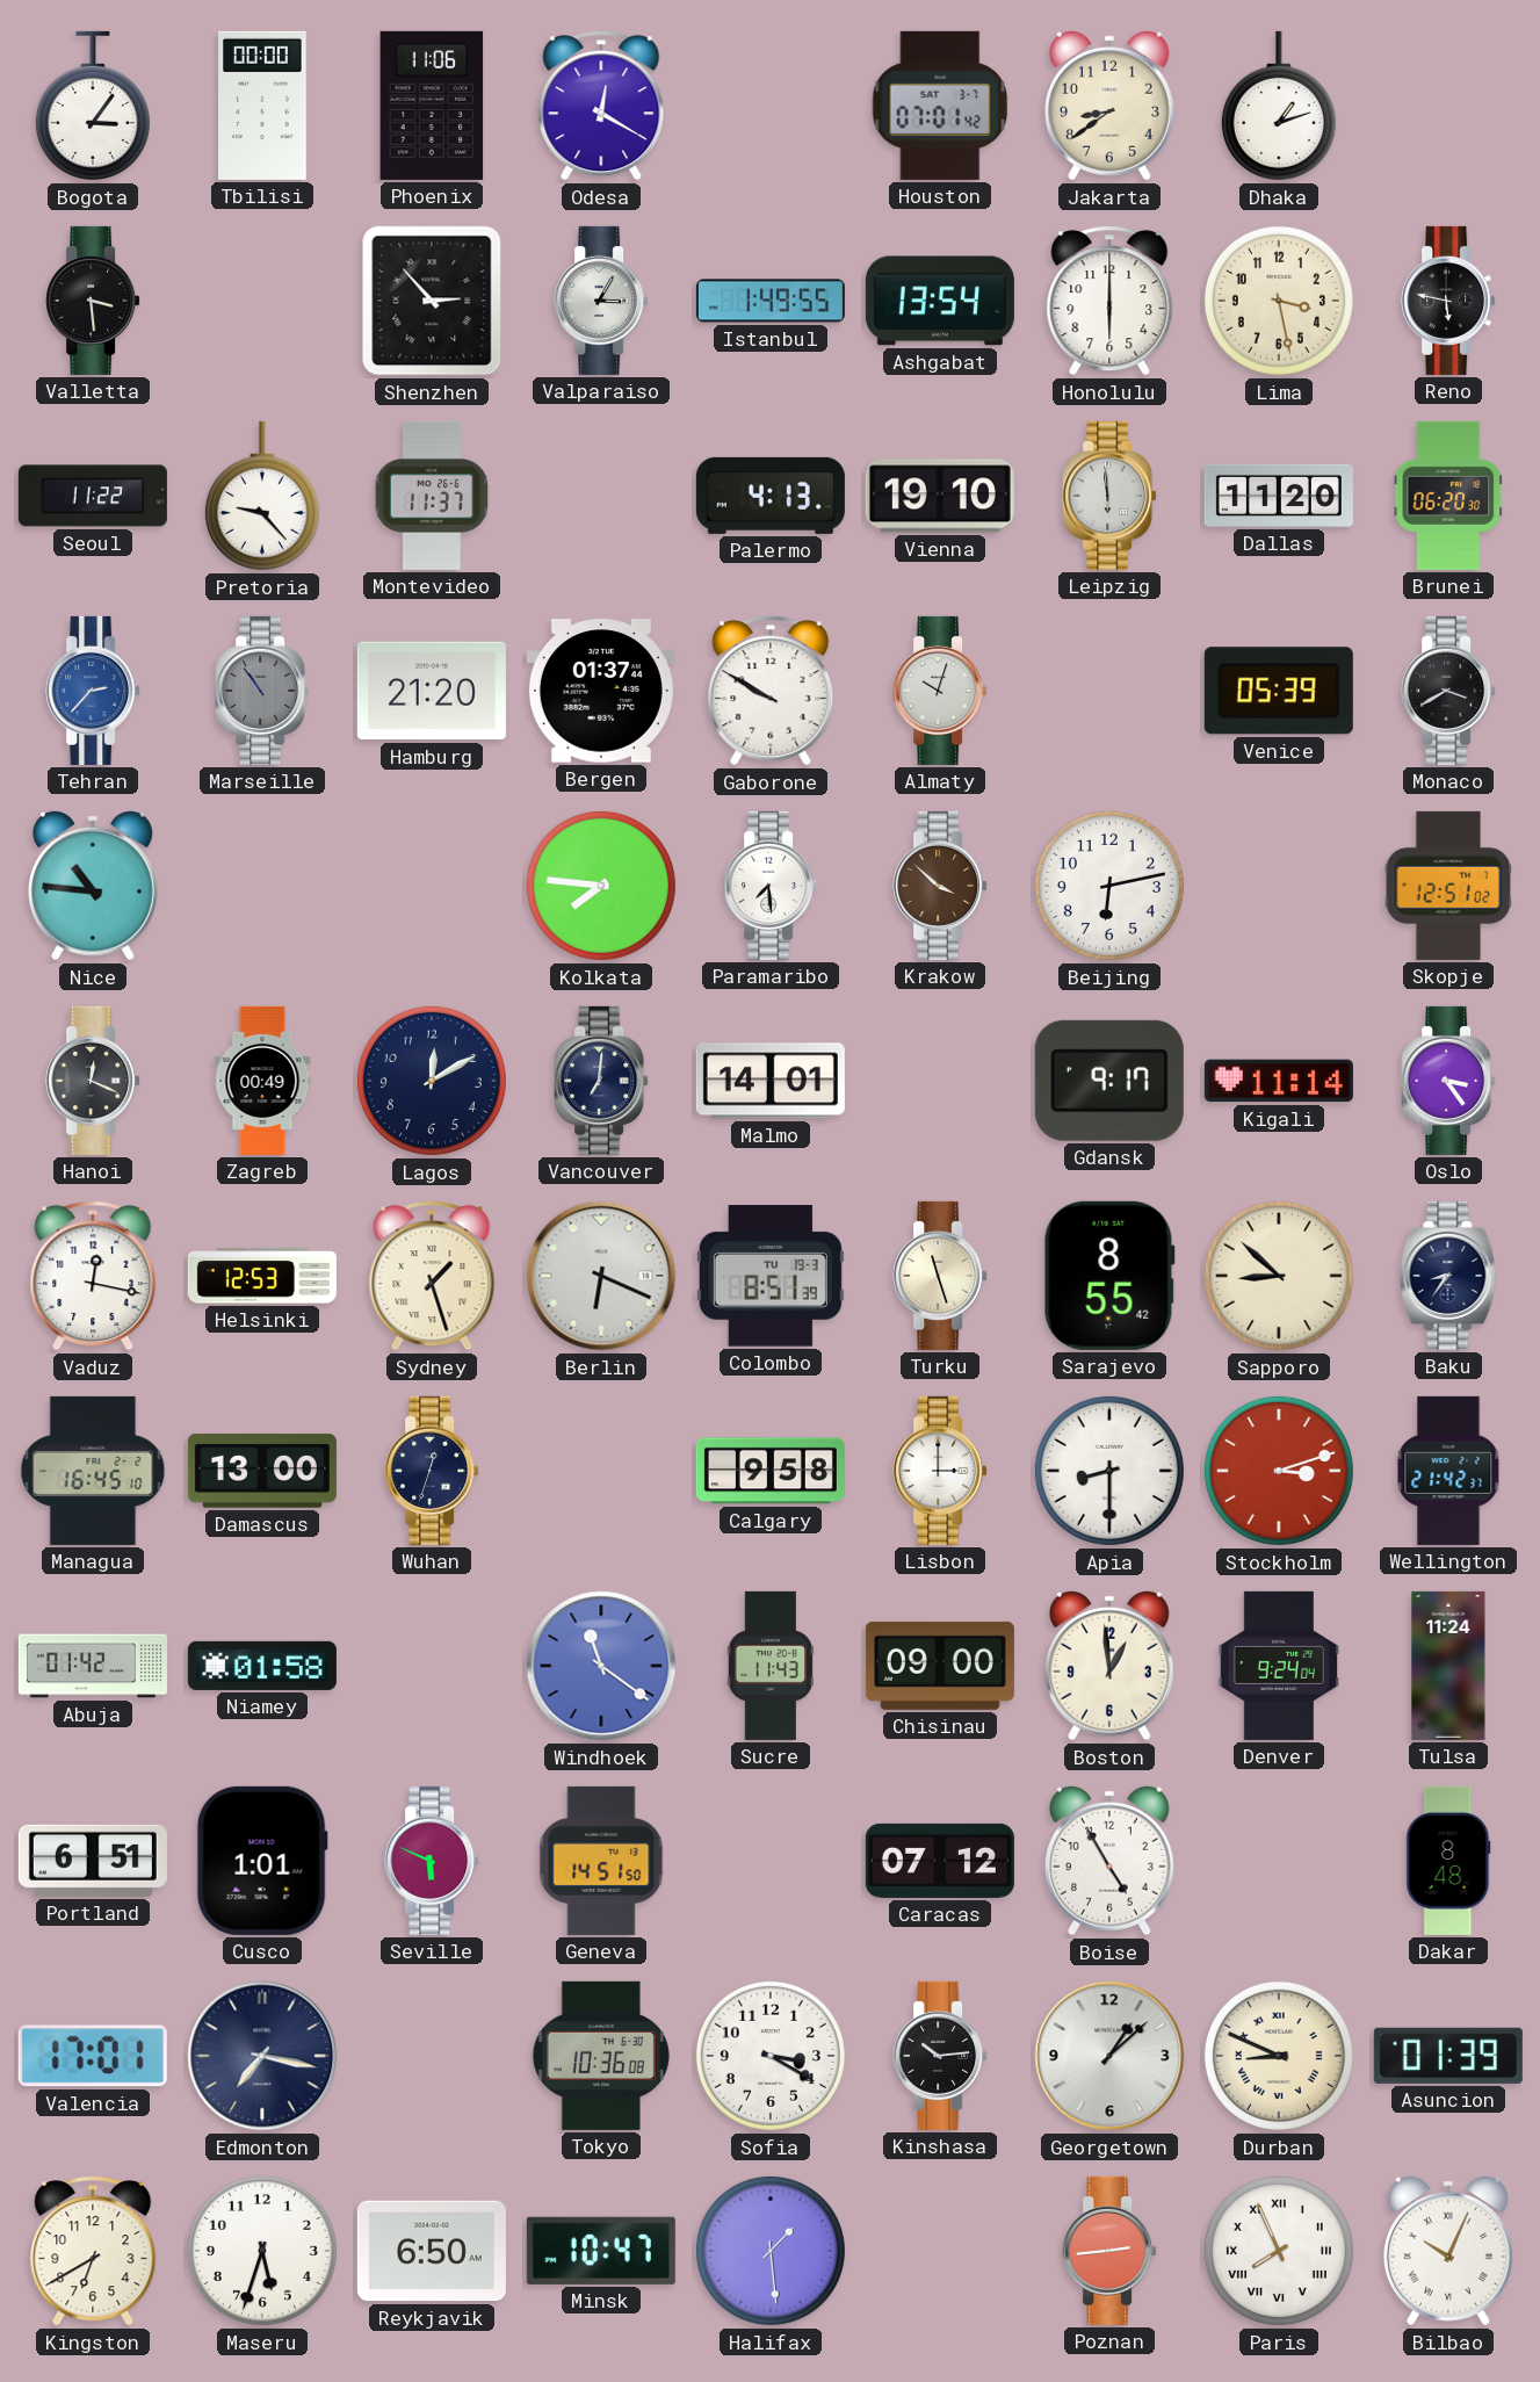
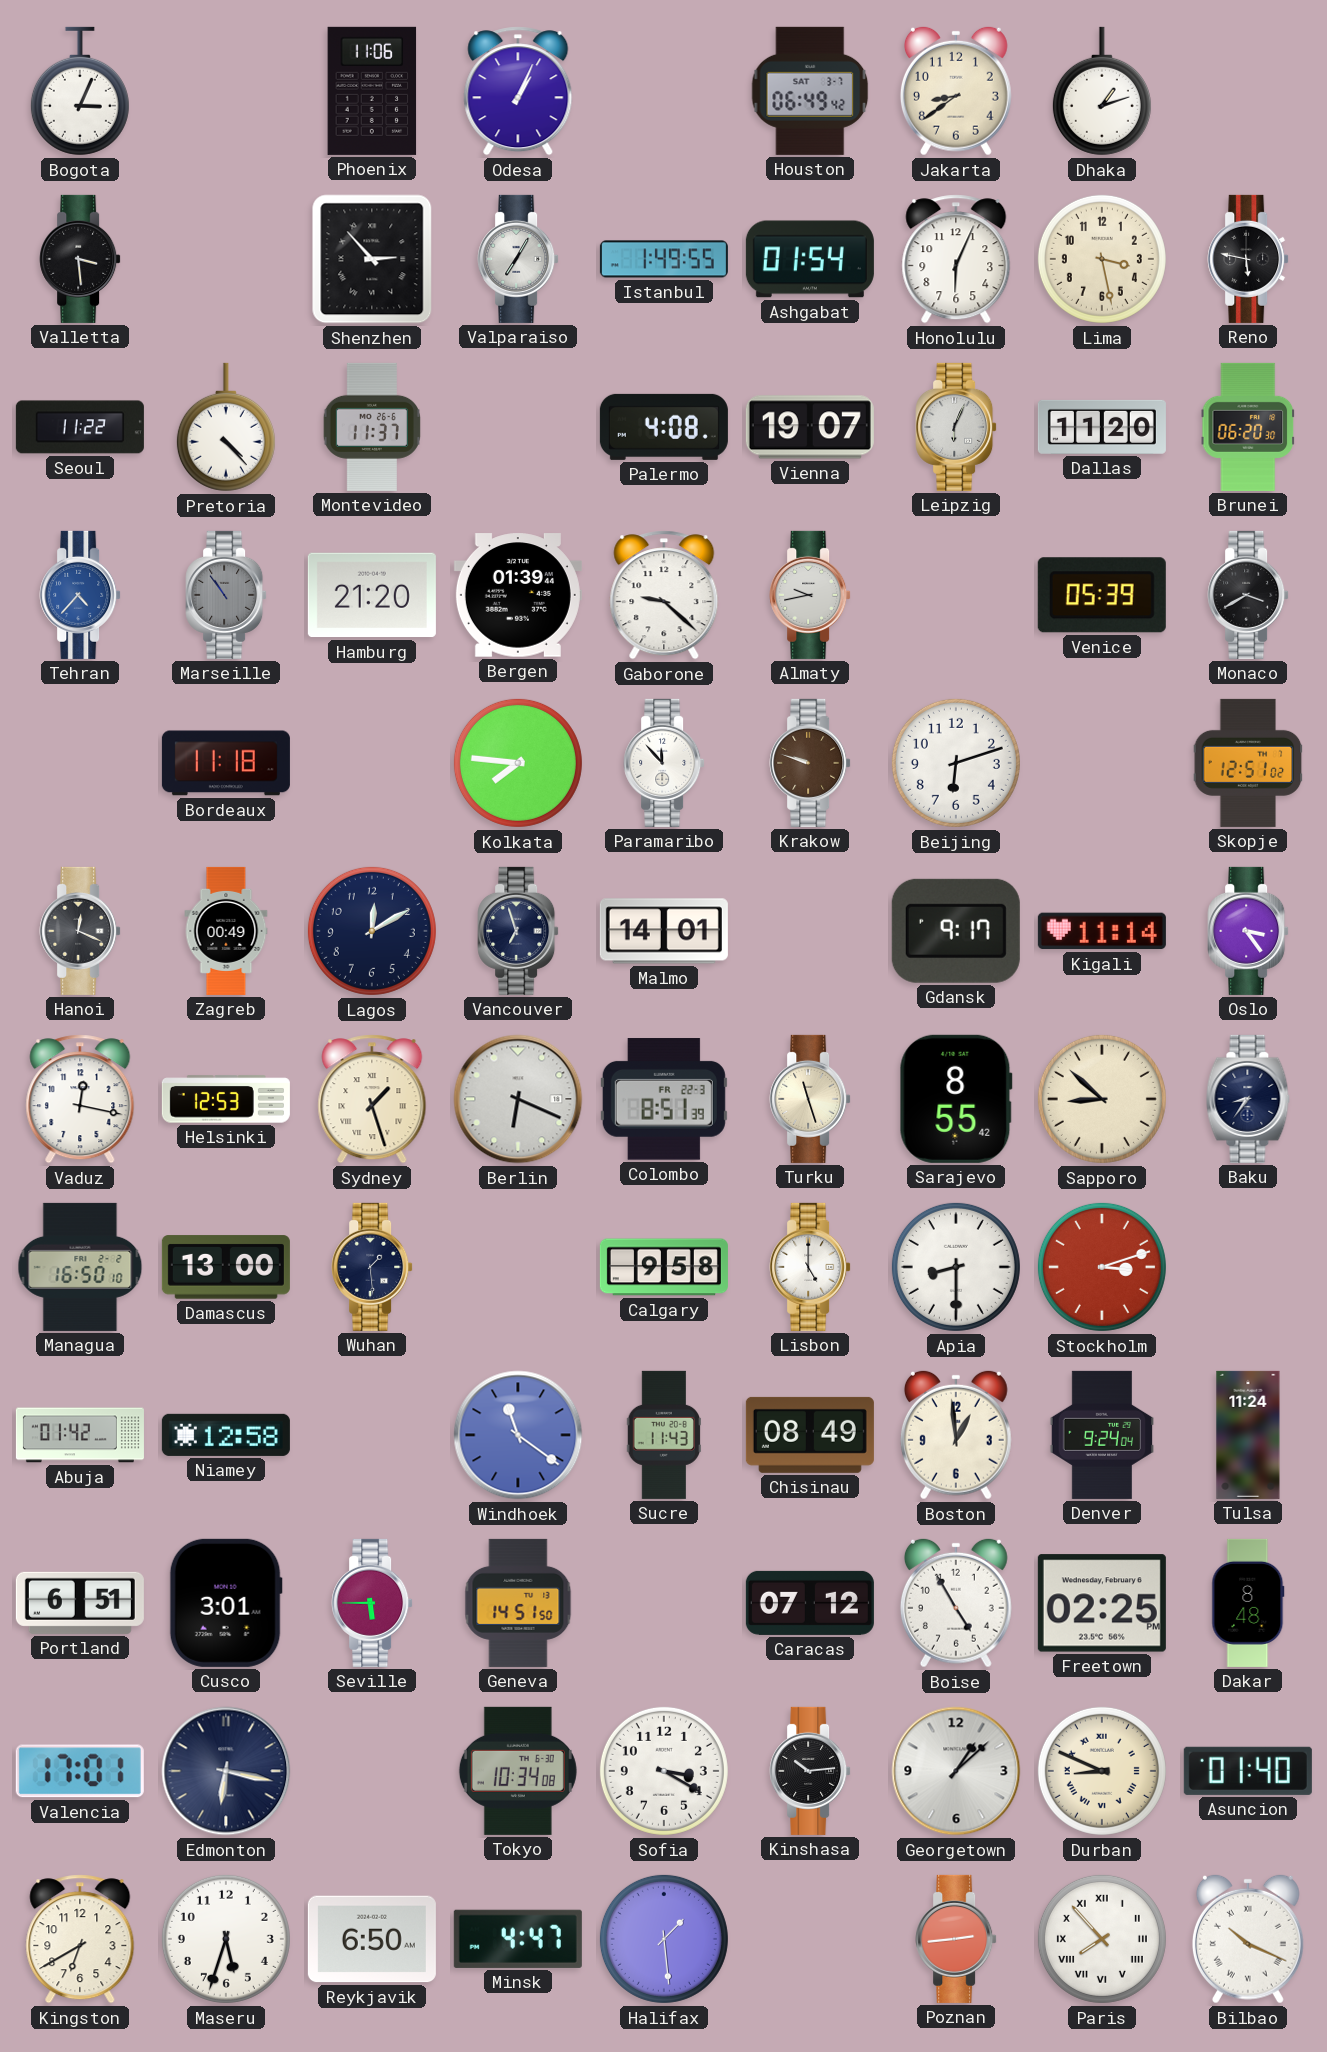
Bogota: 3:06 -> 3:04
Tbilisi: 00:00 -> none
Odesa: 12:20 -> 1:04
Houston: 07:01 -> 06:49
Valparaiso: 3:05 -> 7:05
Ashgabat: 13:54 -> 01:54
Honolulu: 6:00 -> 6:04
Pretoria: 9:23 -> 4:23
Palermo: 4:13 -> 4:08
Vienna: 19:10 -> 19:07
Leipzig: 5:59 -> 6:04
Tehran: 2:37 -> 4:37
Bergen: 01:37 -> 01:39
Gaborone: 9:50 -> 9:22
Almaty: 10:03 -> 9:43
Nice: 10:46 -> none
Bordeaux: none -> 11:18
Paramaribo: 7:29 -> 11:53
Krakow: 3:52 -> 9:48
Beijing: 6:13 -> 6:12
Vancouver: 7:01 -> 6:57
Colombo date: TU 19-3 -> FR 22-3
Managua: 16:45 -> 16:50
Wuhan: 12:33 -> 1:29
Lisbon: 3:00 -> 5:00
Wellington: 21:42 -> none
Niamey: 01:58 -> 12:58
Chisinau: 09:00 -> 08:49
Cusco: 1:01 -> 3:01
Seville: 5:49 -> 5:45
Freetown: none -> 02:25
Edmonton: 7:17 -> 6:17
Tokyo: 10:36 -> 10:34
Asuncion: 01:39 -> 01:40
Minsk: 10:47 -> 4:47
Paris: 7:56 -> 7:53
Bilbao: 10:04 -> 10:19
